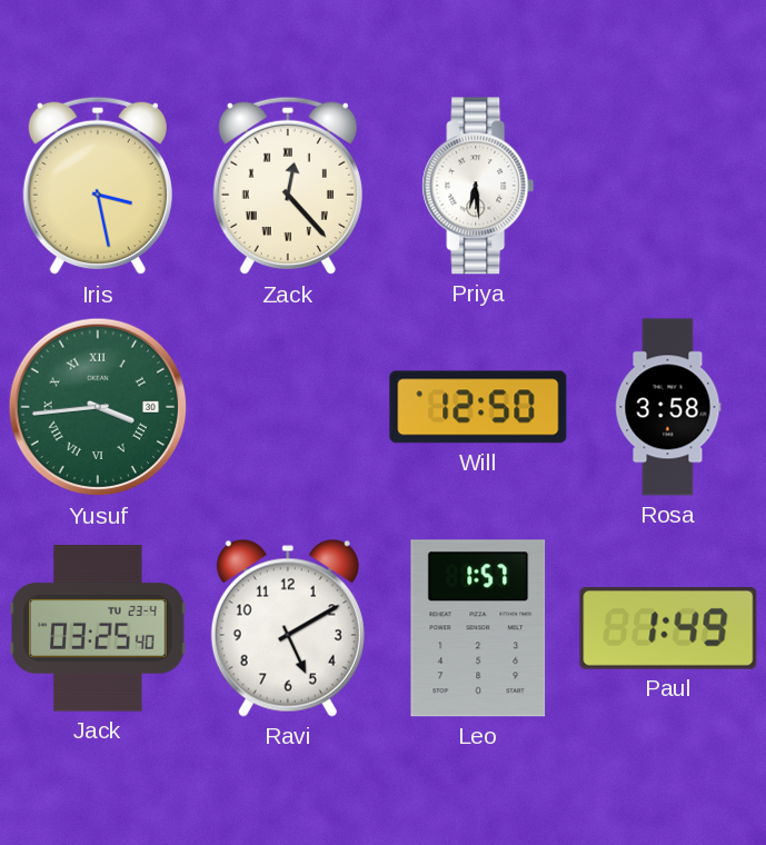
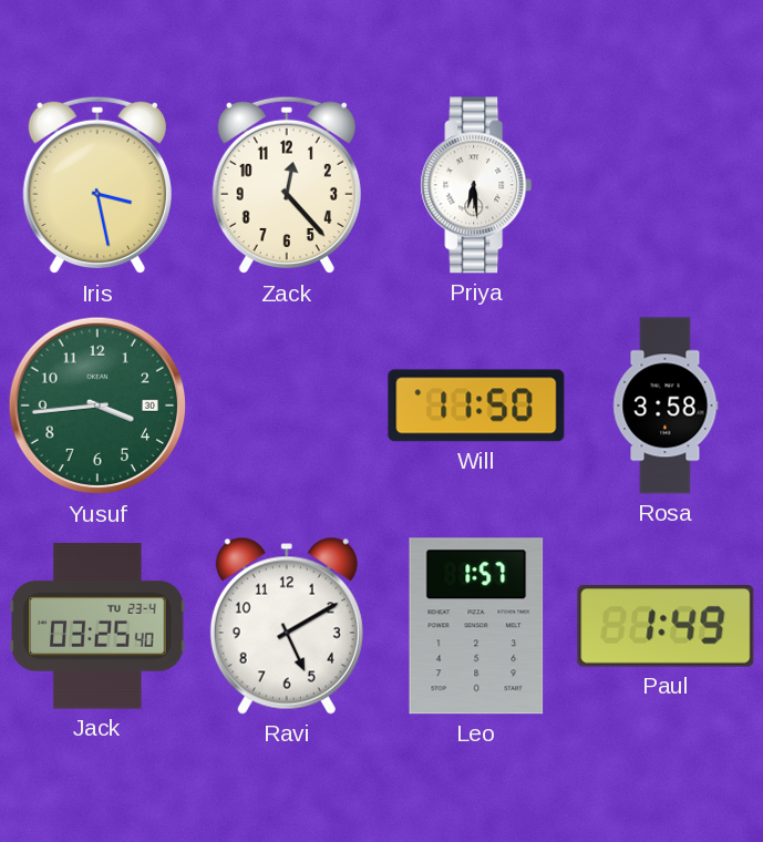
Zack numerals: Roman -> Arabic
Yusuf numerals: Roman -> Arabic
Will: 12:50 -> 11:50
